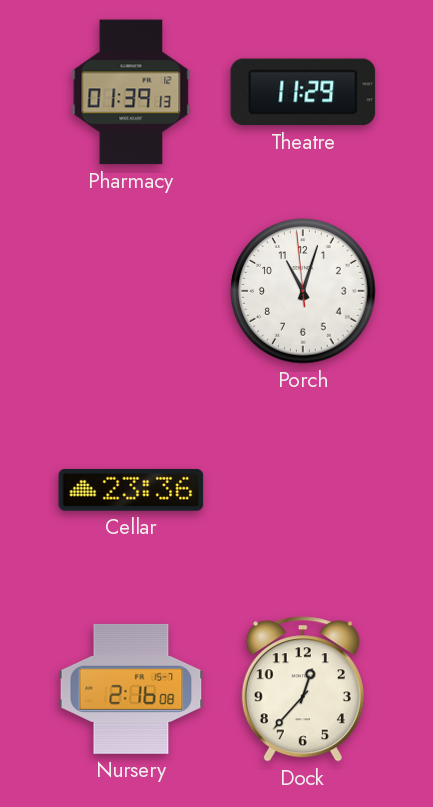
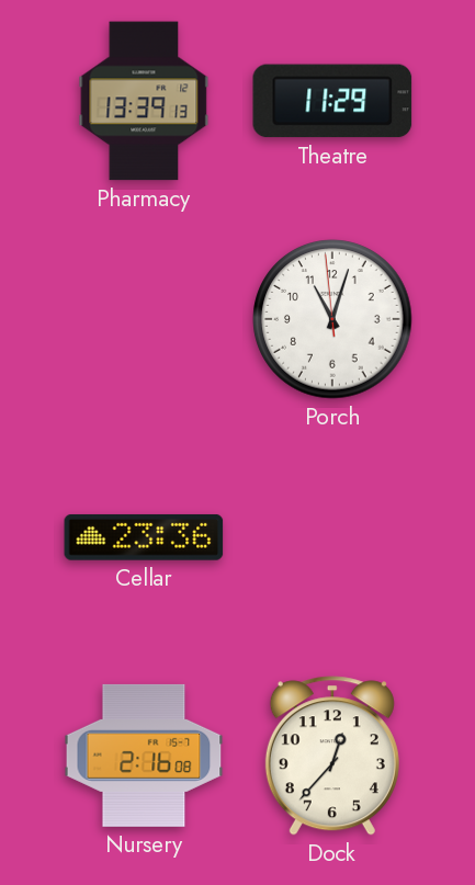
Pharmacy: 01:39 -> 13:39
